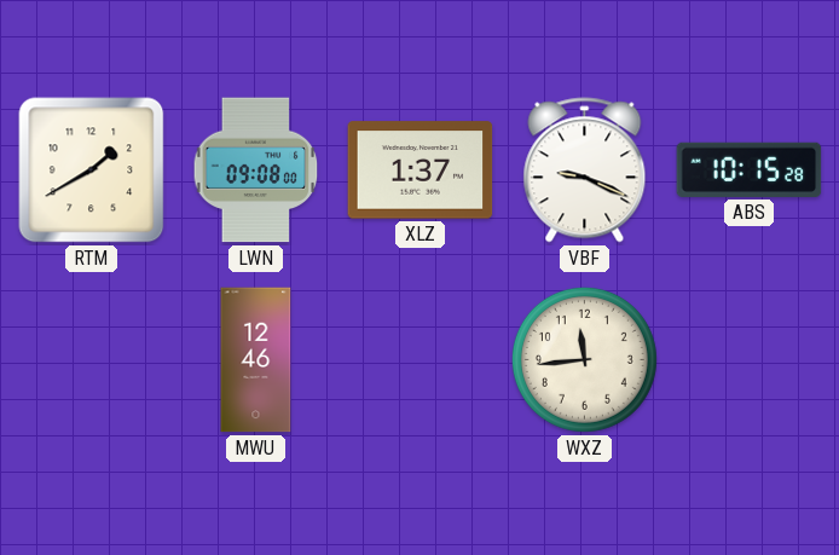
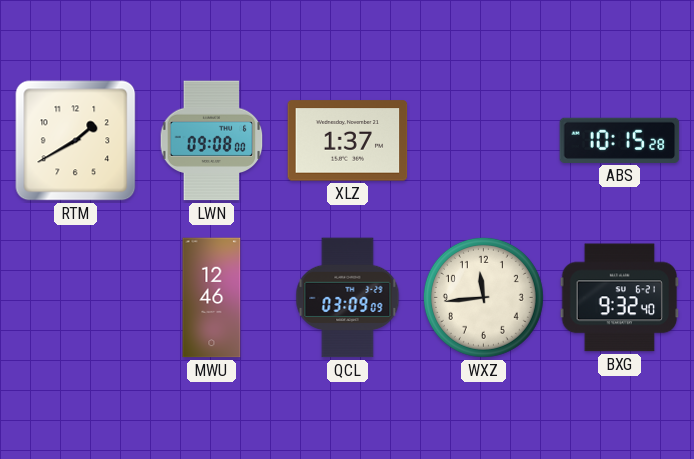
VBF: 9:19 -> none
QCL: none -> 03:09
BXG: none -> 9:32
